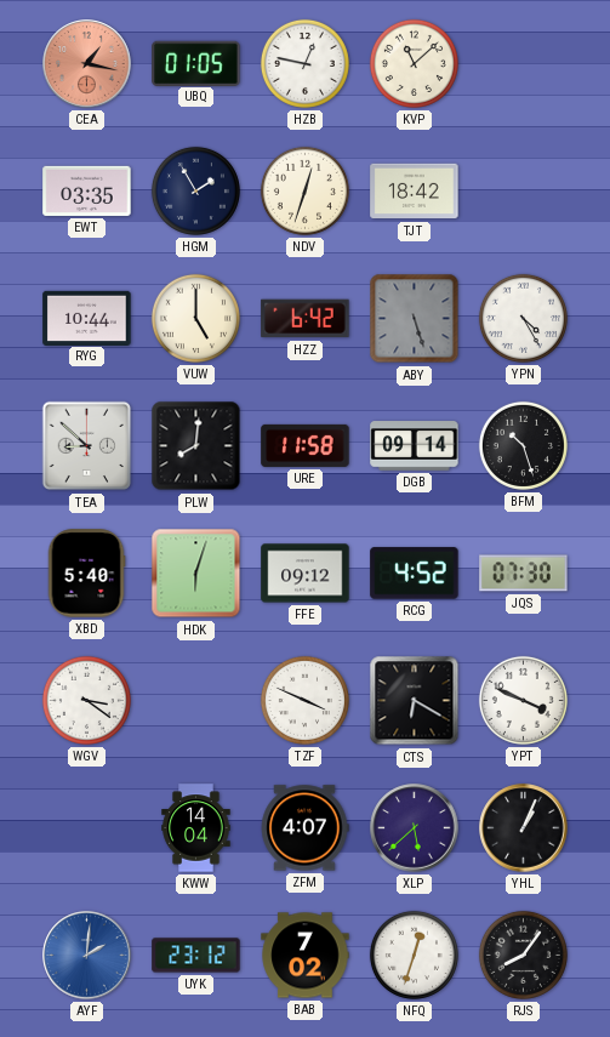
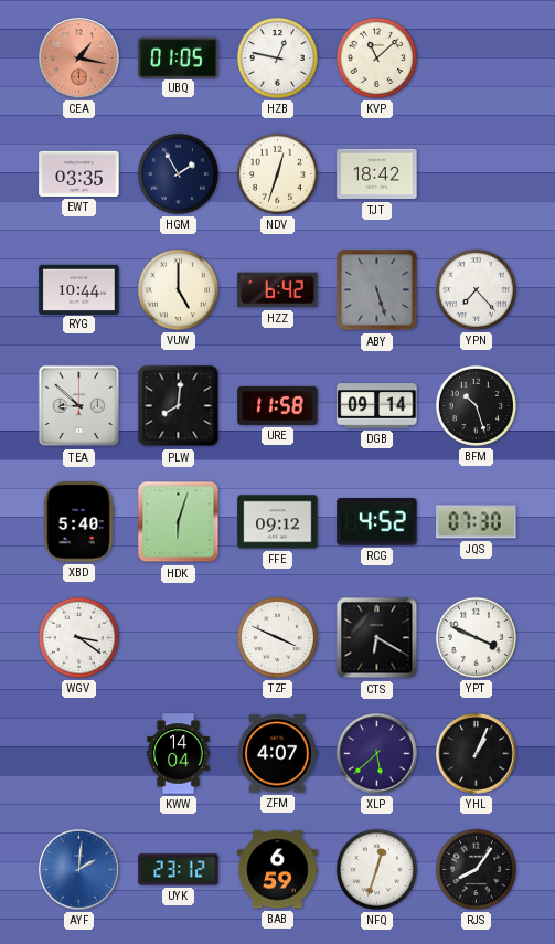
YPN: 4:25 -> 7:23
BAB: 7:02 -> 6:59
